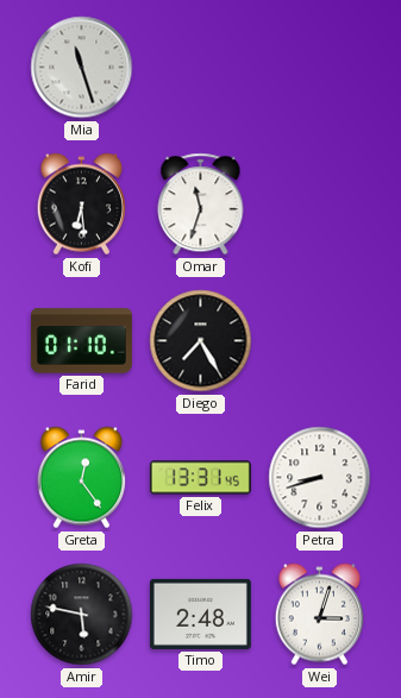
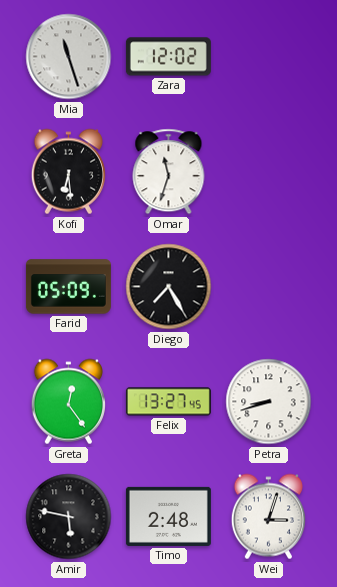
Zara: none -> 12:02
Farid: 01:10 -> 05:09
Felix: 13:31 -> 13:27
